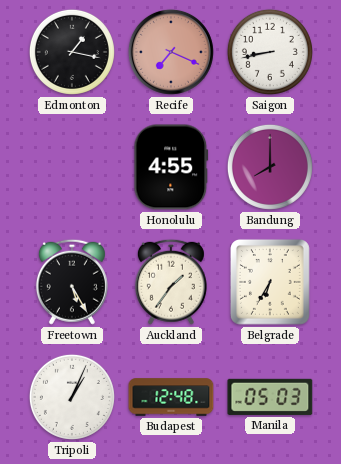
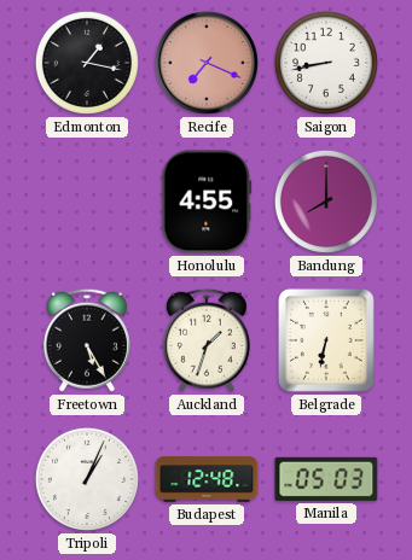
Auckland: 1:36 -> 1:33
Belgrade: 6:35 -> 6:32
